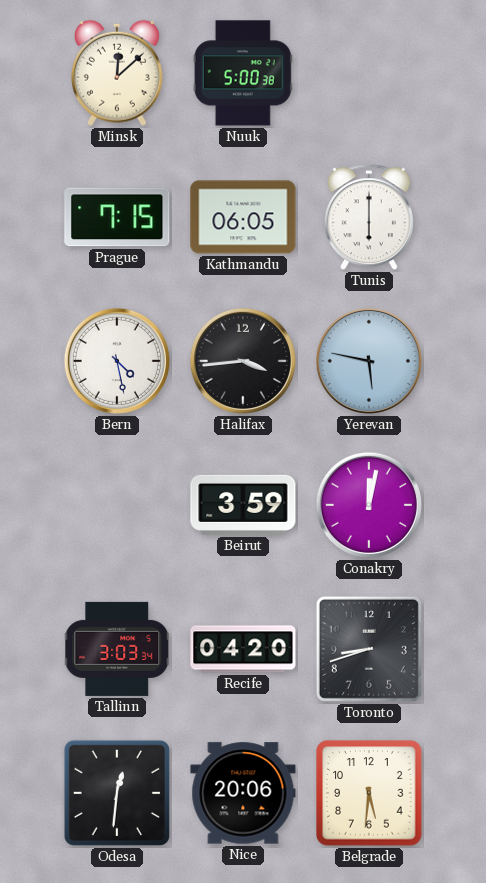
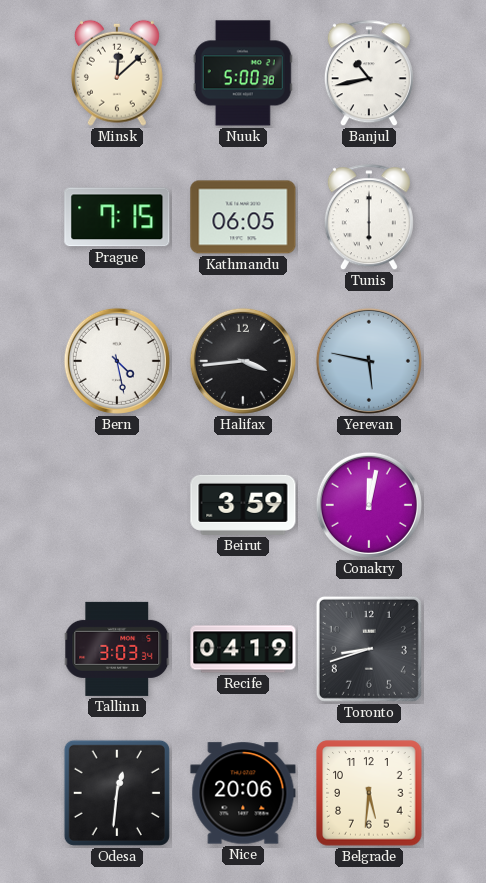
Banjul: none -> 10:43
Recife: 04:20 -> 04:19
